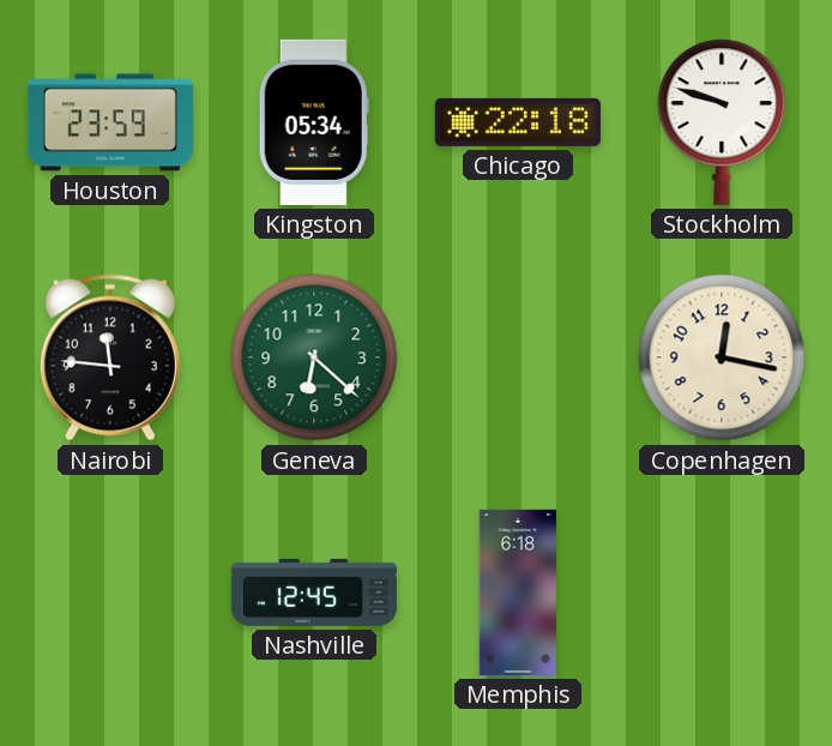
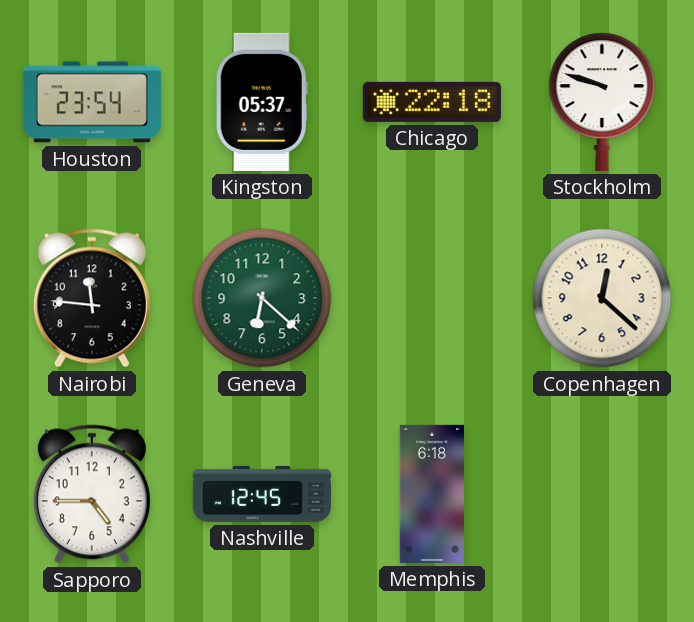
Houston: 23:59 -> 23:54
Kingston: 05:34 -> 05:37
Copenhagen: 12:17 -> 12:22
Sapporo: none -> 4:45
